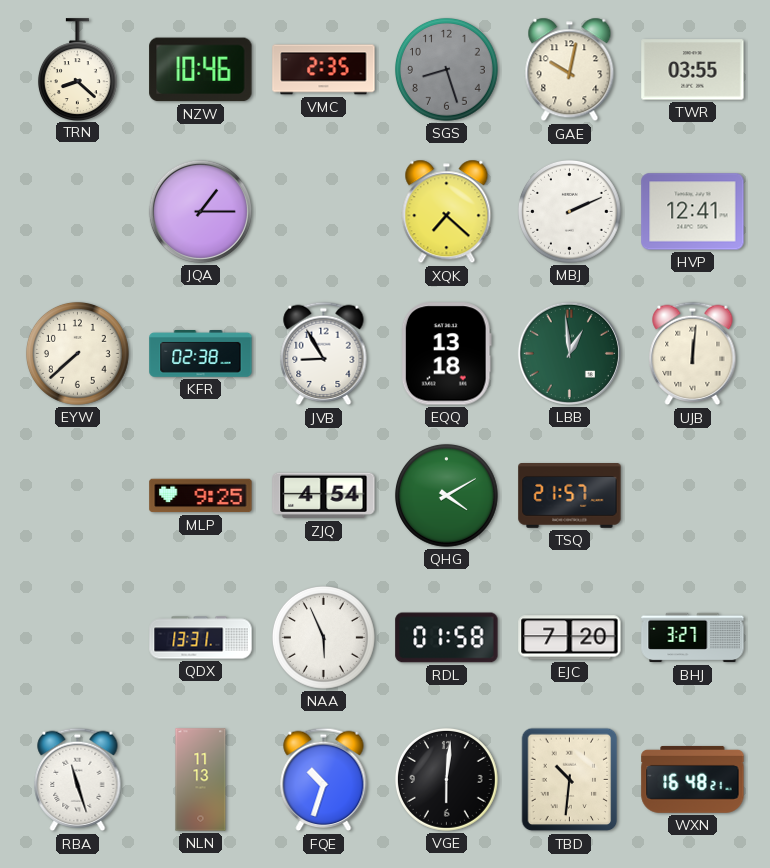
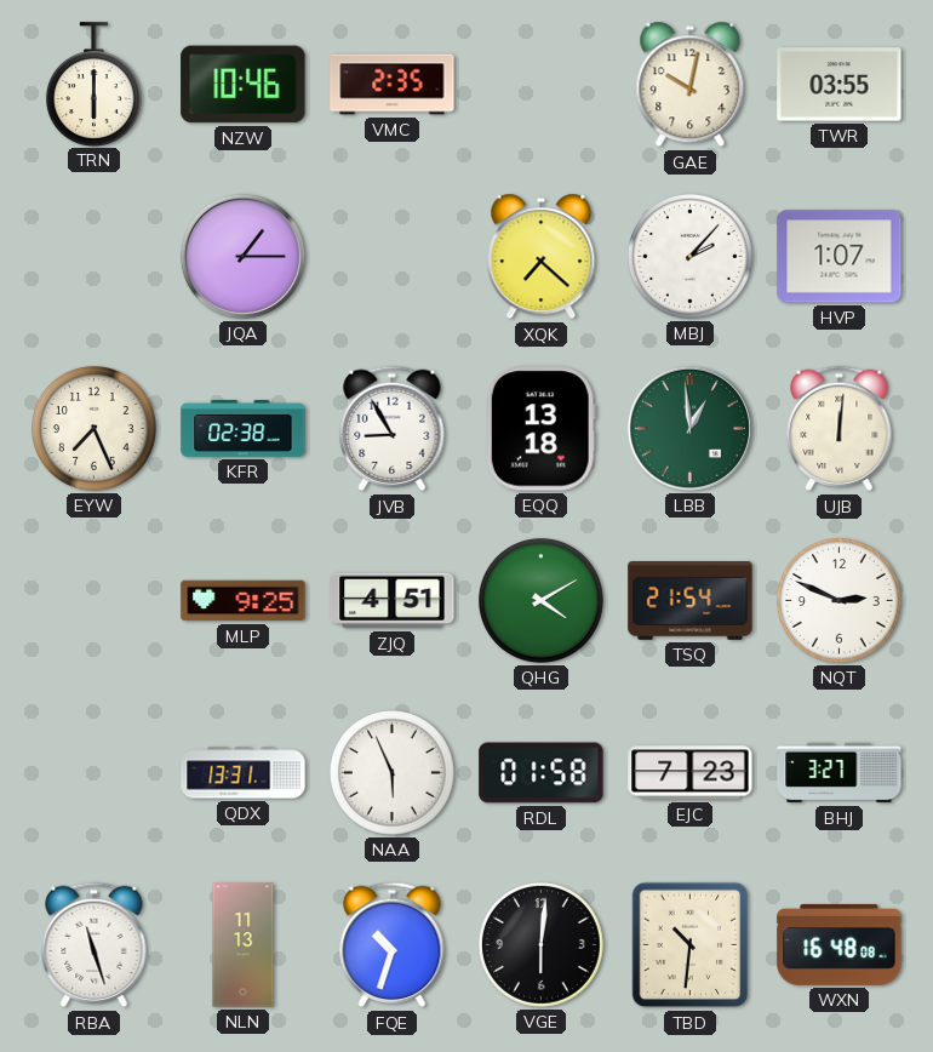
TRN: 8:22 -> 6:00
SGS: 8:27 -> none
MBJ: 2:11 -> 2:07
HVP: 12:41 -> 1:07
EYW: 7:38 -> 7:26
ZJQ: 4:54 -> 4:51
TSQ: 21:57 -> 21:54
NQT: none -> 2:49
EJC: 7:20 -> 7:23
WXN: 16:48:21 -> 16:48:08
